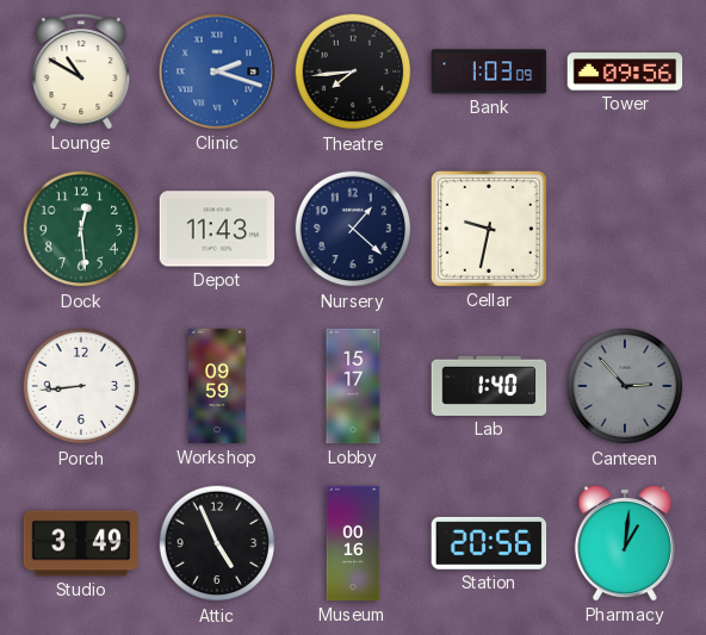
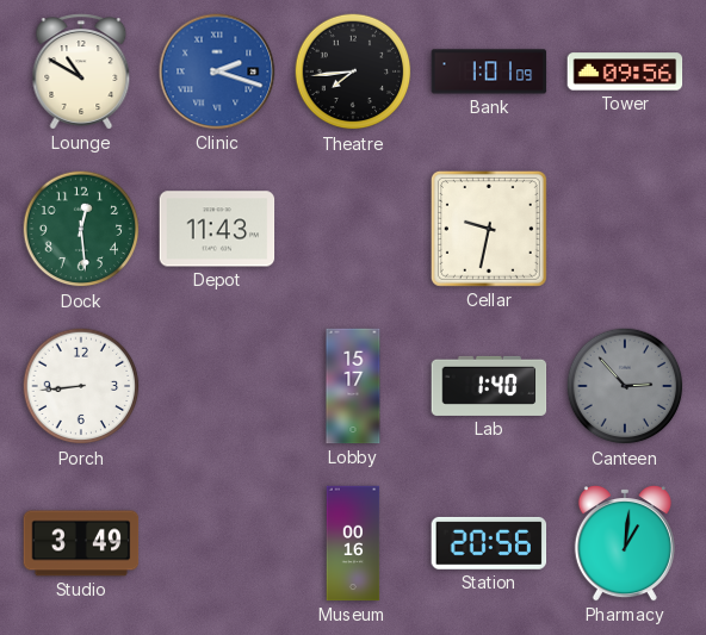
Bank: 1:03 -> 1:01
Nursery: 1:22 -> none
Workshop: 09:59 -> none
Attic: 4:56 -> none
